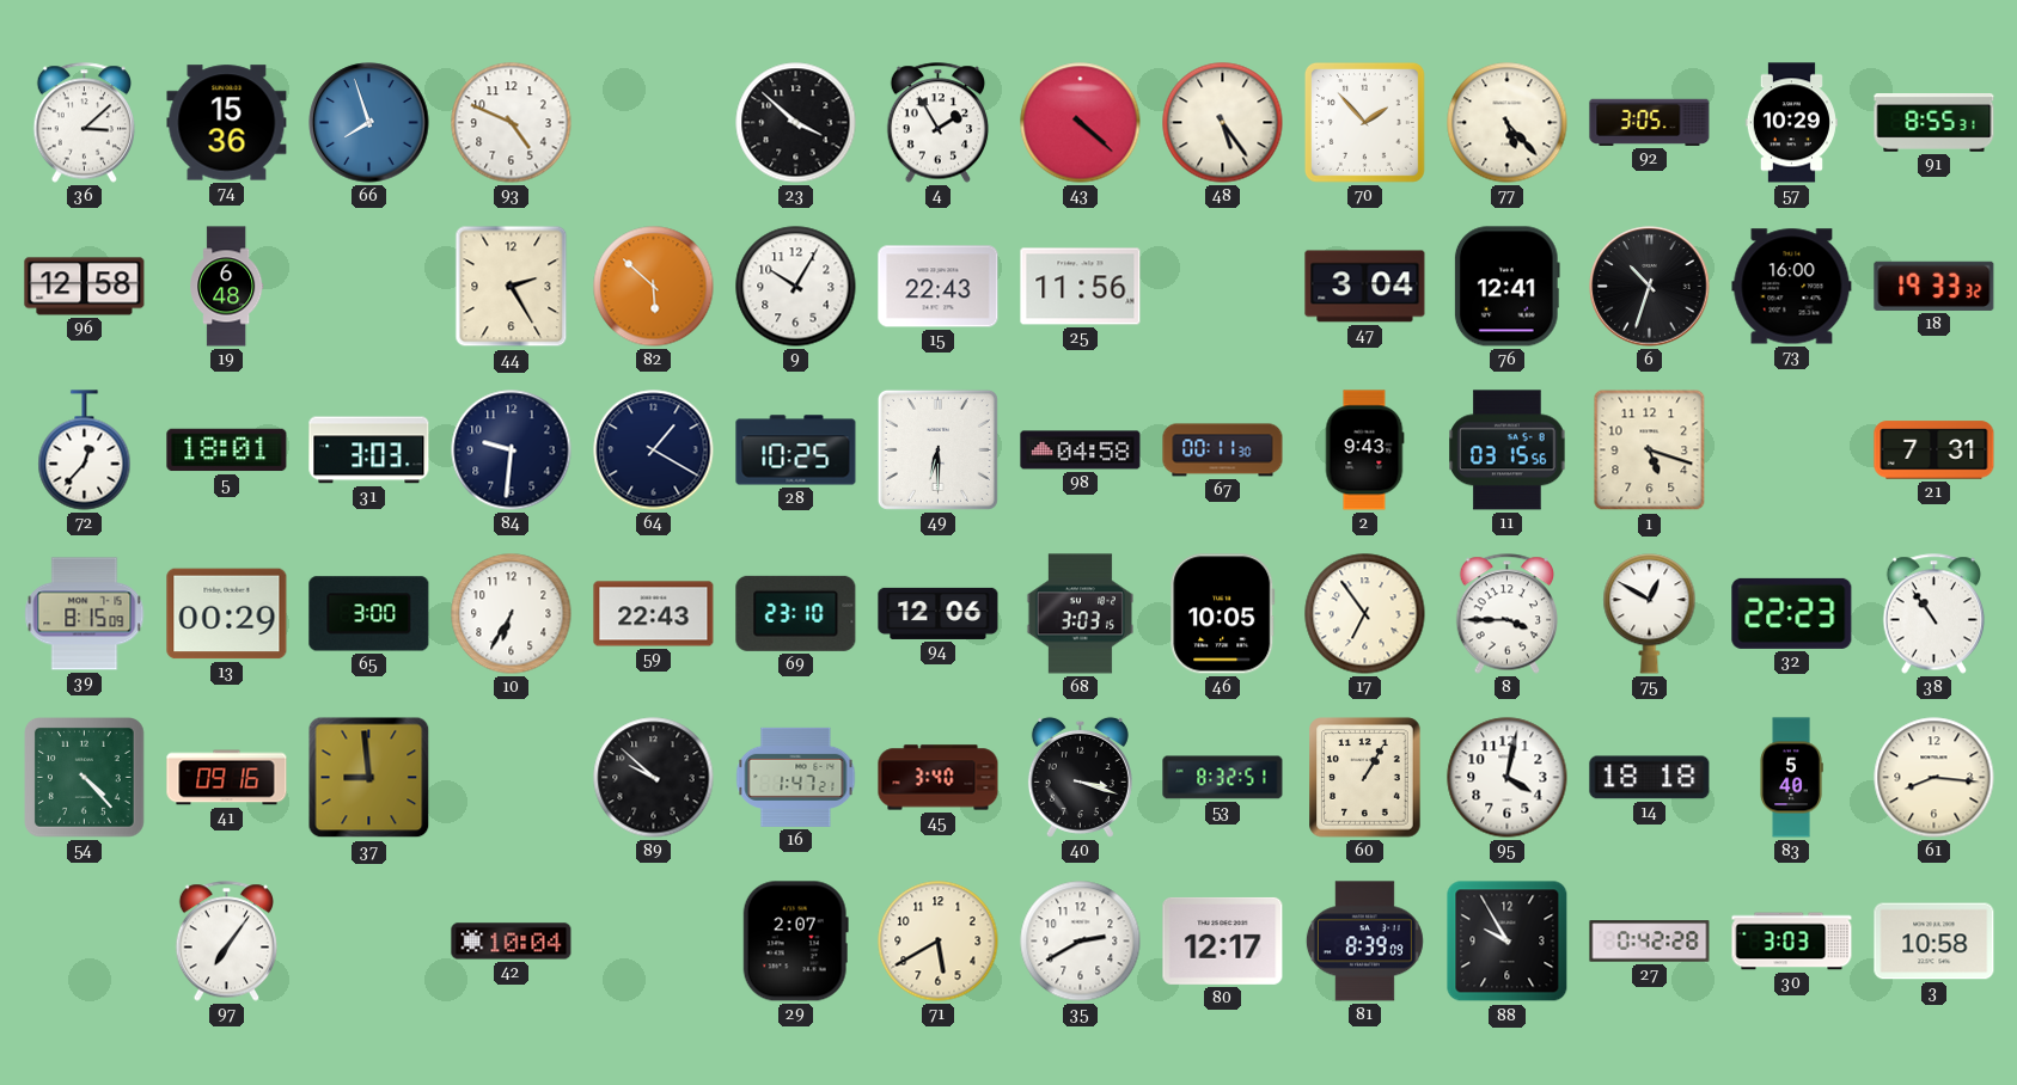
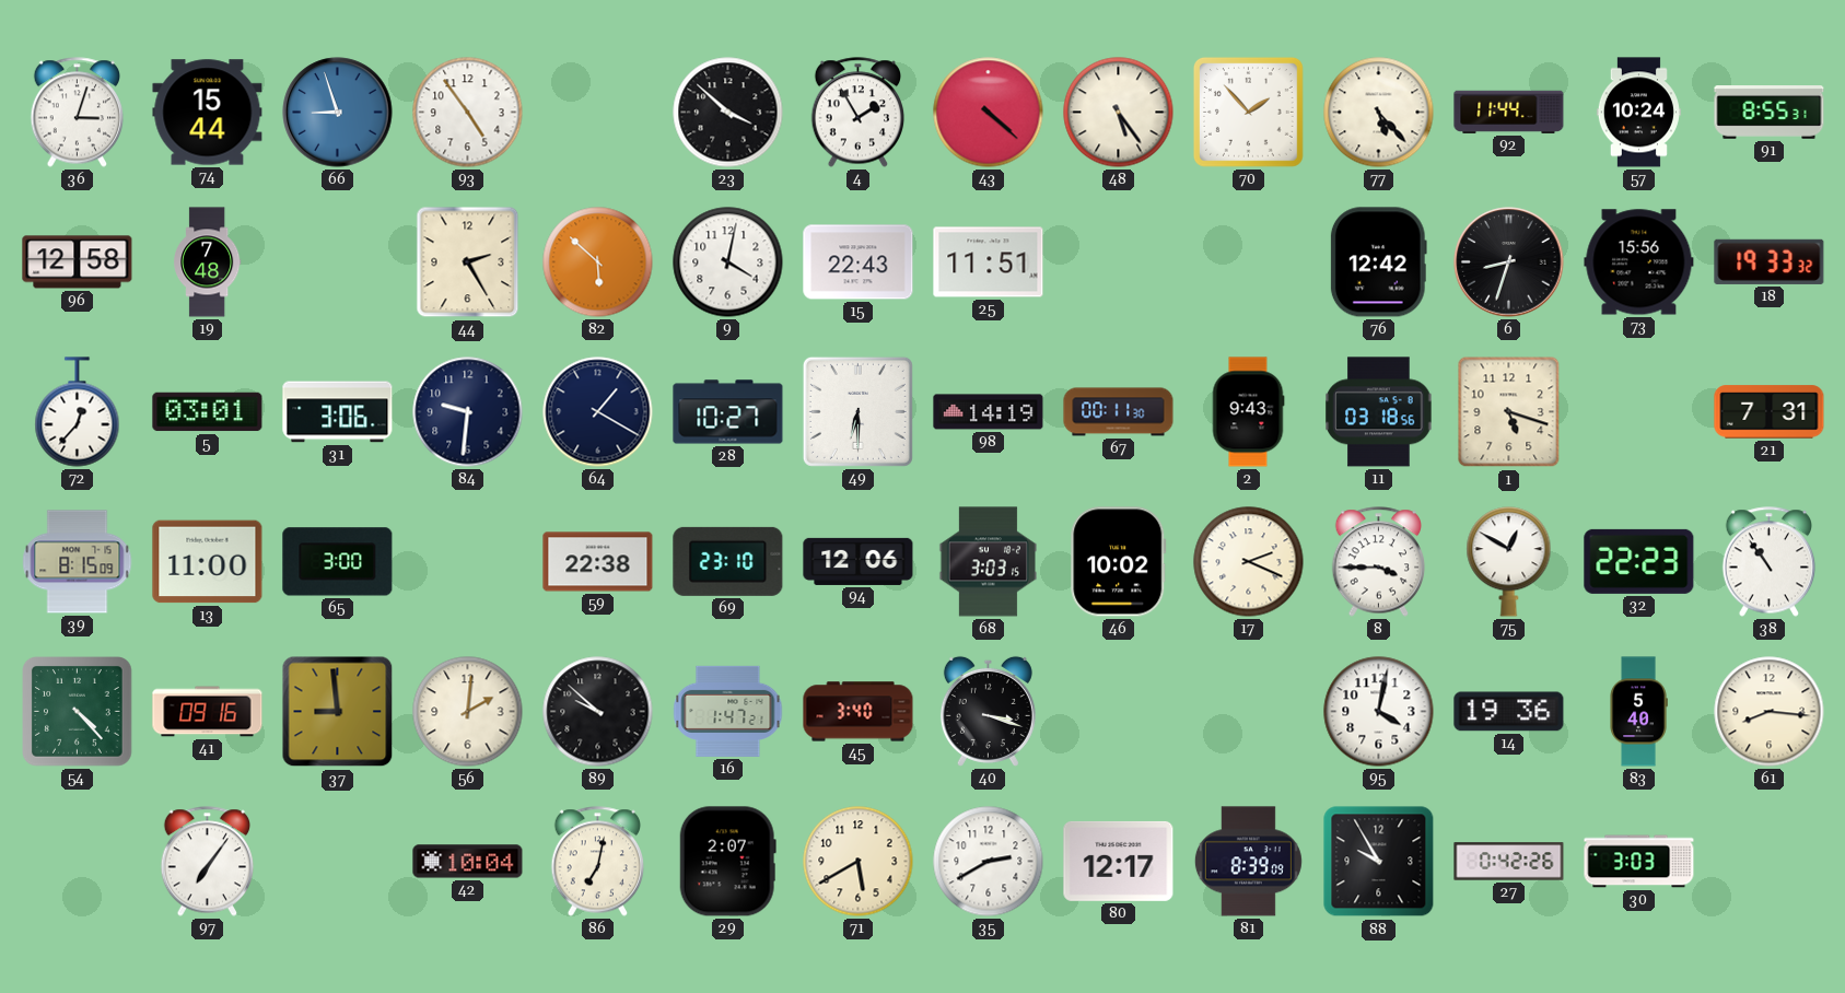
36: 3:08 -> 3:03
74: 15:36 -> 15:44
66: 7:57 -> 8:57
93: 4:49 -> 4:54
92: 3:05 -> 11:44
57: 10:29 -> 10:24
19: 6:48 -> 7:48
9: 10:05 -> 4:02
25: 11:56 -> 11:51
47: 3:04 -> none
76: 12:41 -> 12:42
6: 10:33 -> 8:33
73: 16:00 -> 15:56
5: 18:01 -> 03:01
31: 3:03 -> 3:06
28: 10:25 -> 10:27
98: 04:58 -> 14:19
11: 03:15 -> 03:18
13: 00:29 -> 11:00
10: 6:35 -> none
59: 22:43 -> 22:38
46: 10:05 -> 10:02
17: 6:54 -> 2:19
56: none -> 2:01
53: 8:32 -> none
60: 1:05 -> none
14: 18:18 -> 19:36
86: none -> 7:02
27: 0:42:28 -> 0:42:26
3: 10:58 -> none
